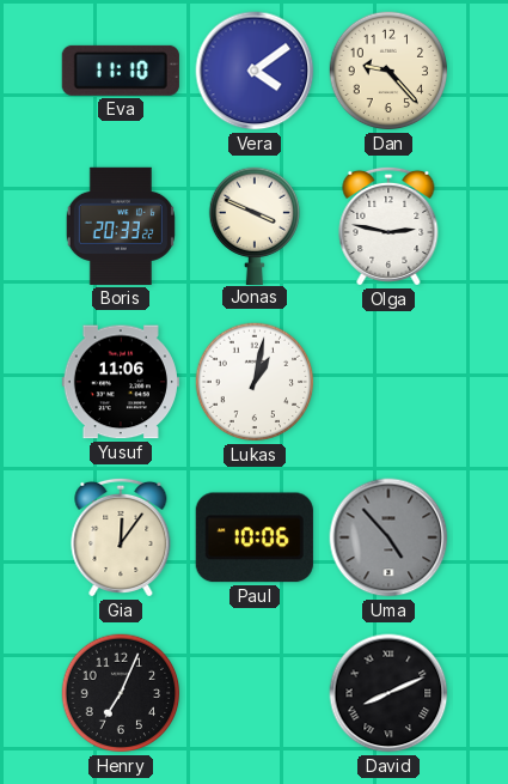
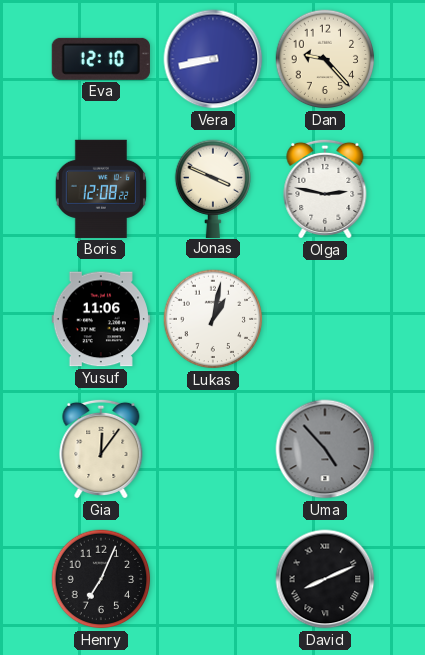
Eva: 11:10 -> 12:10
Vera: 4:09 -> 8:43
Boris: 20:33 -> 12:08
Paul: 10:06 -> none
